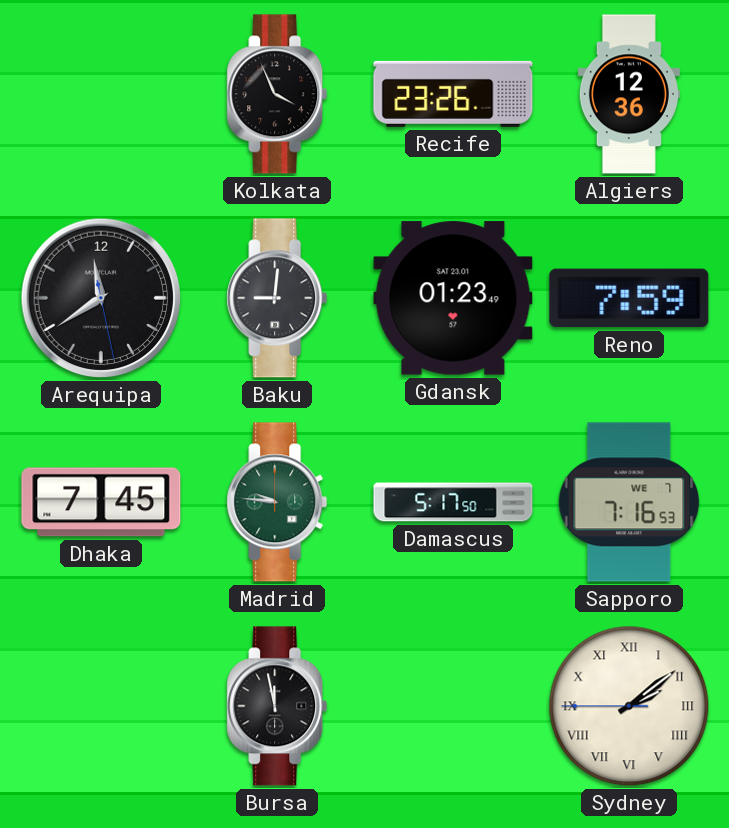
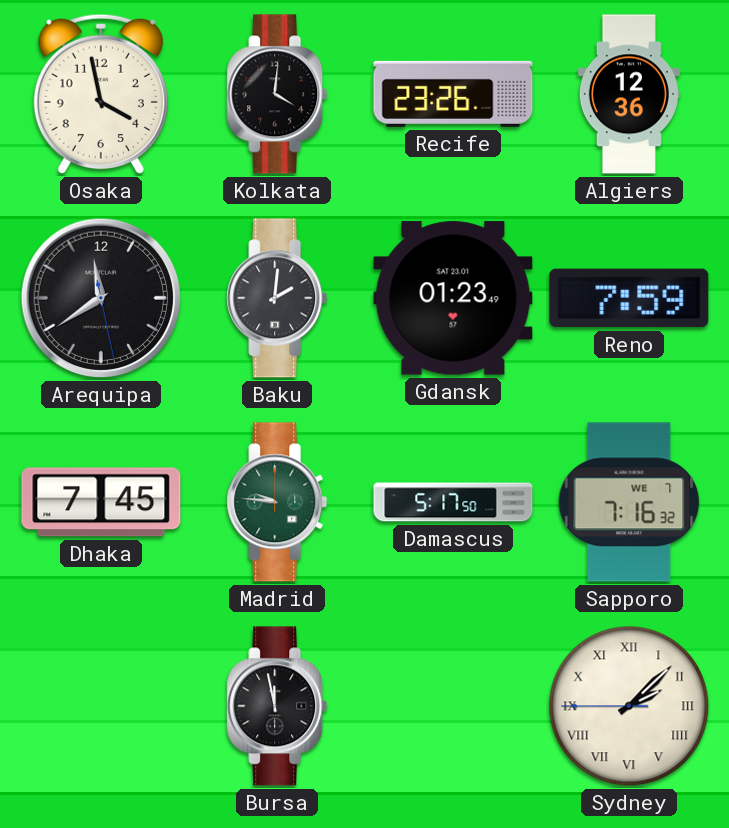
Osaka: none -> 3:58
Kolkata: 3:56 -> 4:01
Baku: 9:01 -> 2:01
Sapporo: 7:16:53 -> 7:16:32
Sydney: 2:08 -> 2:07
